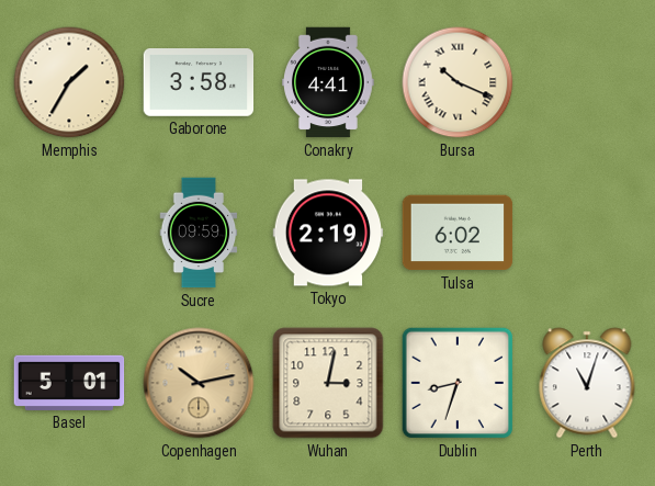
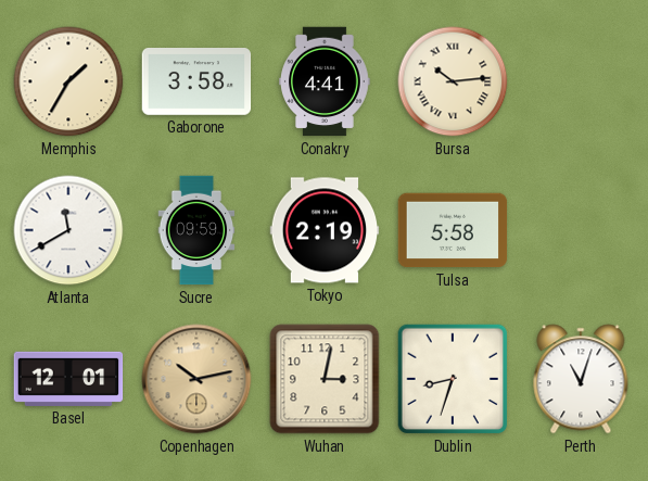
Bursa: 10:19 -> 10:14
Atlanta: none -> 11:40
Tulsa: 6:02 -> 5:58
Basel: 5:01 -> 12:01
